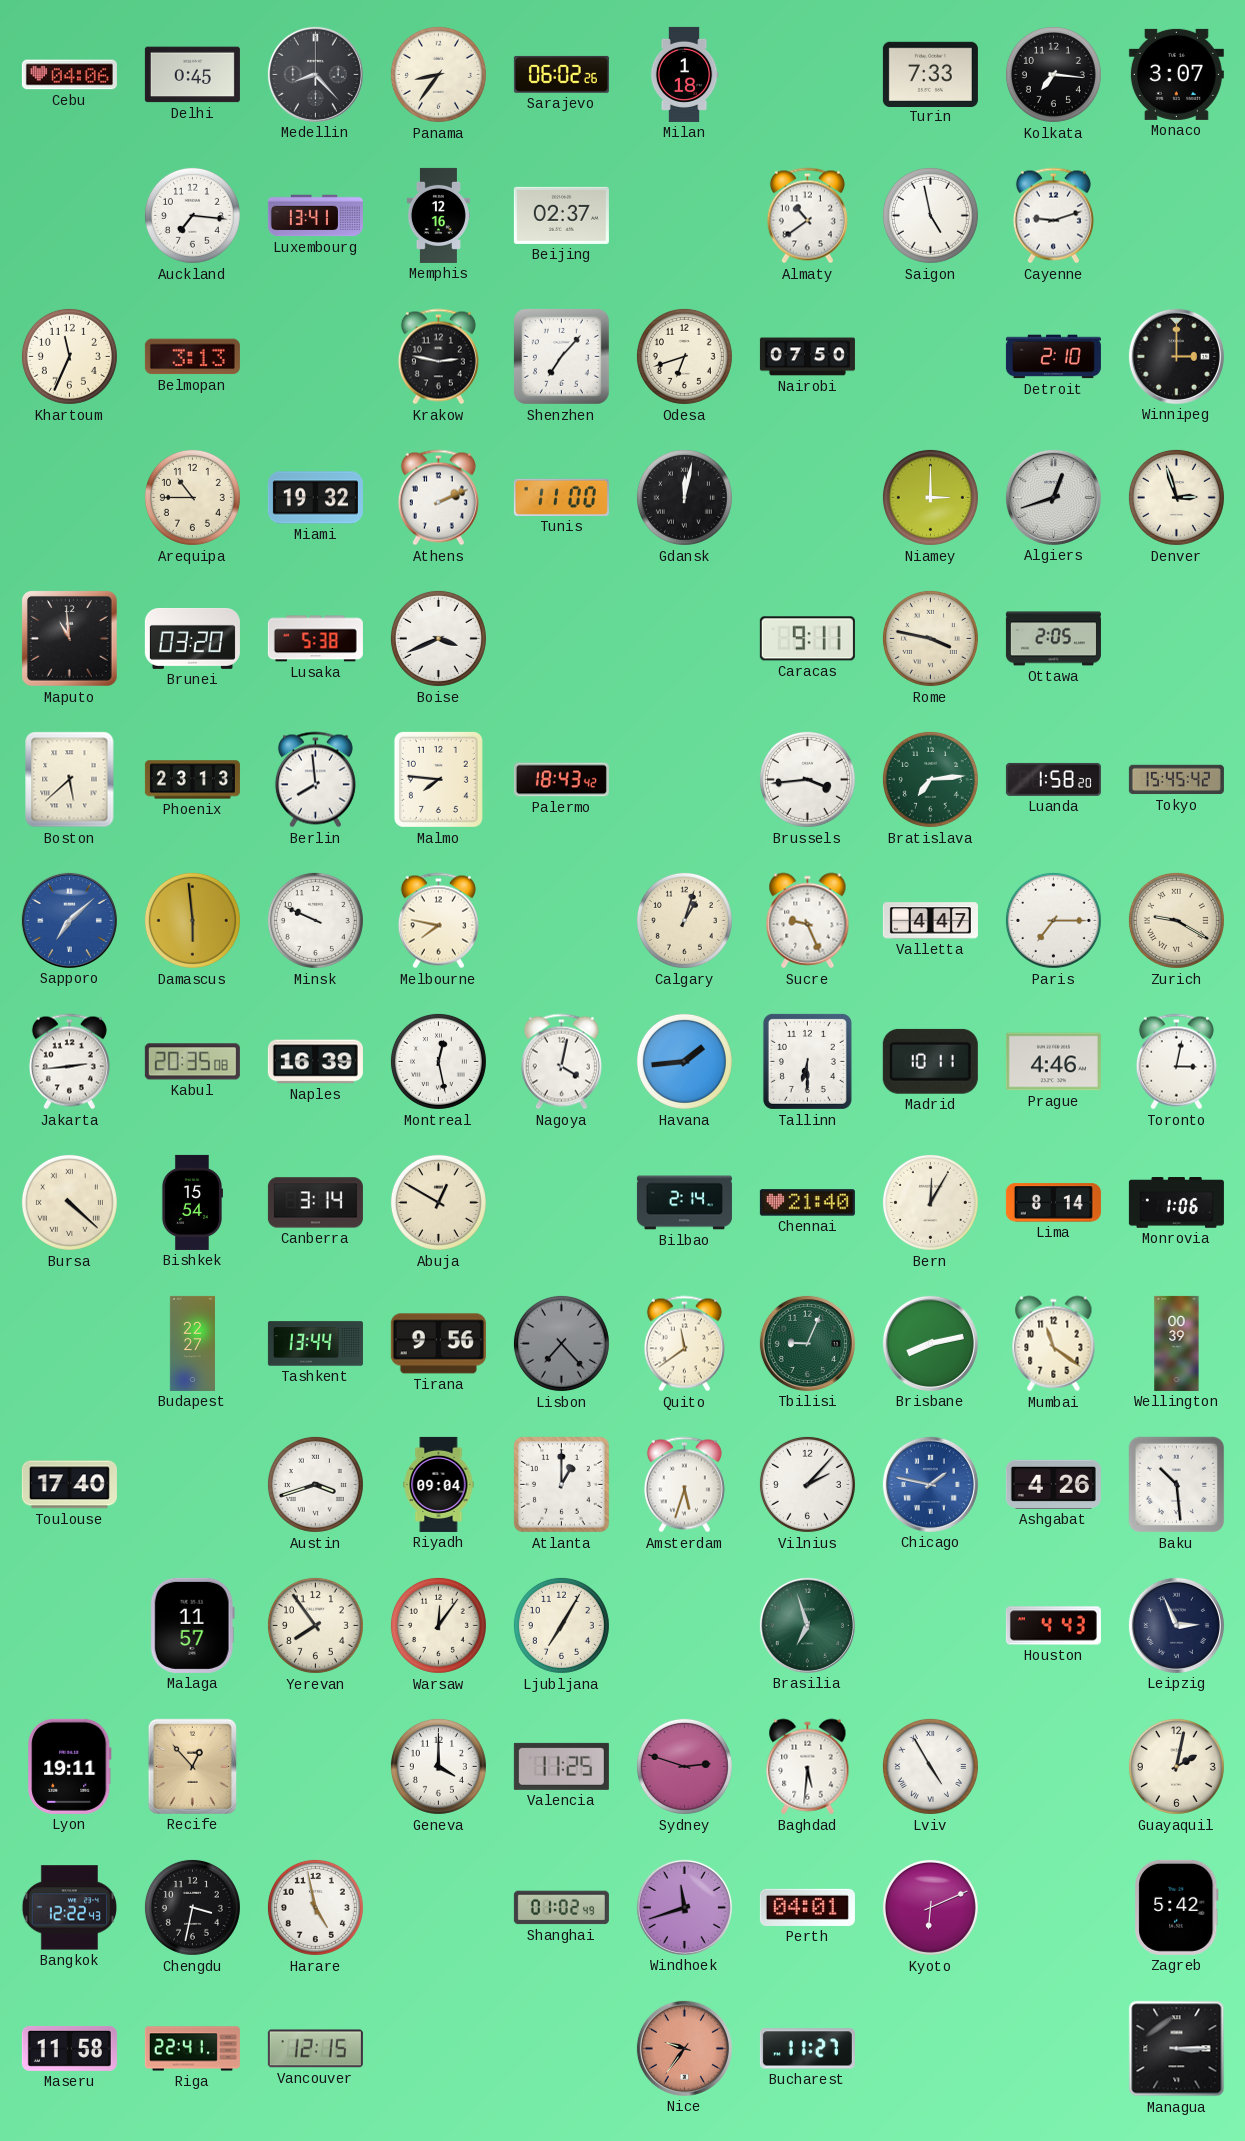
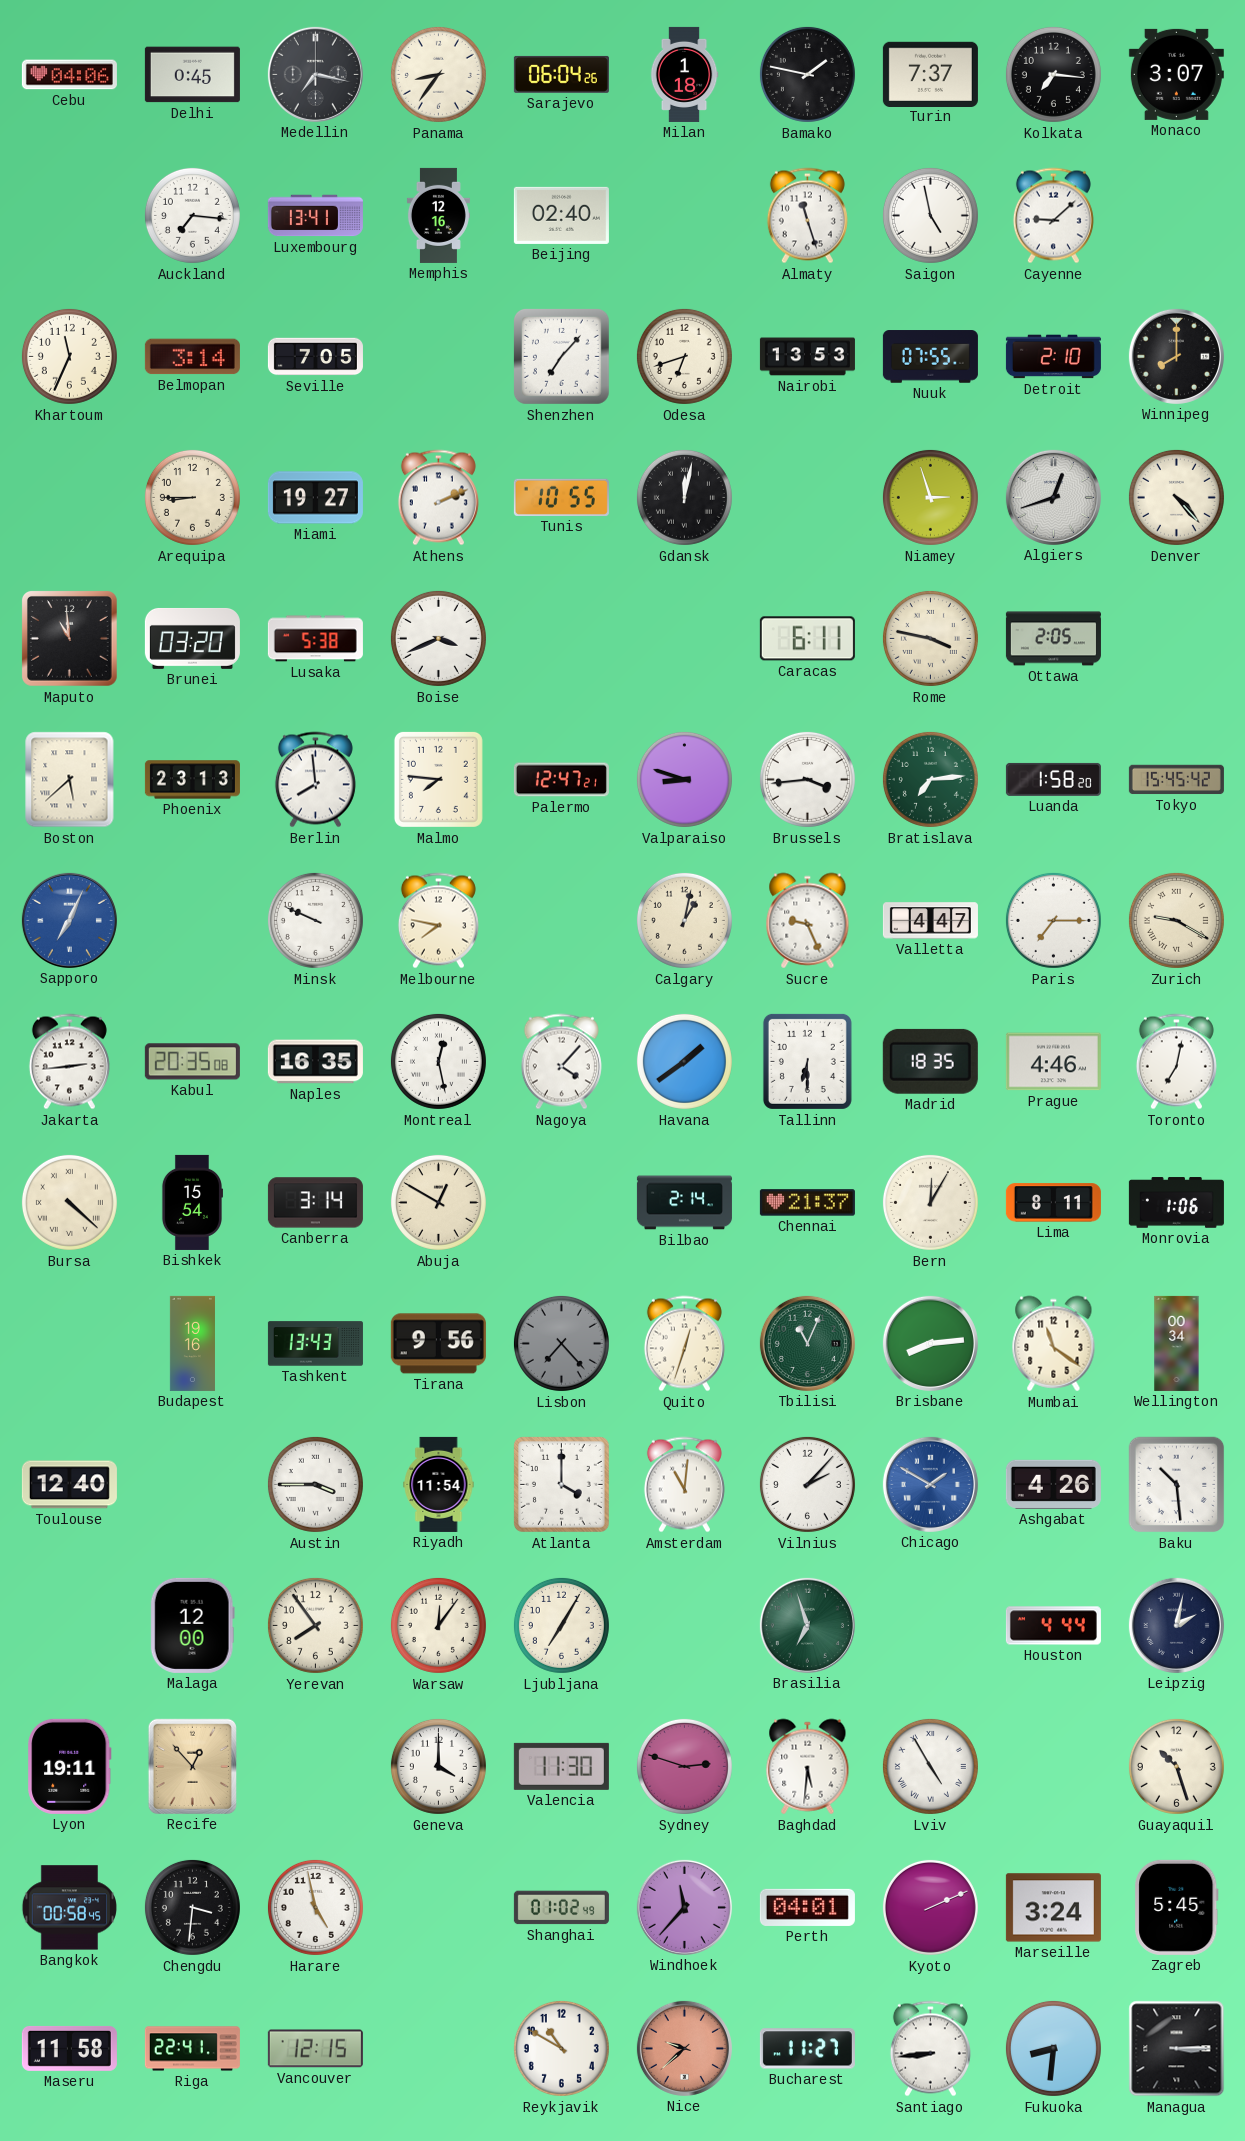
Medellin: 8:23 -> 7:17
Sarajevo: 06:02 -> 06:04
Bamako: none -> 1:47
Turin: 7:33 -> 7:37
Beijing: 02:37 -> 02:40
Almaty: 10:39 -> 11:27
Cayenne: 9:12 -> 9:08
Belmopan: 3:13 -> 3:14
Seville: none -> 7:05
Krakow: 2:47 -> none
Nairobi: 07:50 -> 13:53
Nuuk: none -> 07:55
Winnipeg: 3:00 -> 8:00
Arequipa: 10:45 -> 8:45
Miami: 19:32 -> 19:27
Tunis: 11:00 -> 10:55
Niamey: 3:00 -> 2:57
Denver: 2:57 -> 4:23
Caracas: 9:11 -> 6:11
Palermo: 18:43 -> 12:47
Valparaiso: none -> 8:48
Sapporo: 7:08 -> 7:04
Damascus: 5:59 -> none
Calgary: 1:03 -> 1:02
Naples: 16:39 -> 16:35
Nagoya: 4:02 -> 4:07
Havana: 1:44 -> 1:39
Madrid: 10:11 -> 18:35
Toronto: 3:02 -> 7:02
Chennai: 21:40 -> 21:37
Lima: 8:14 -> 8:11
Budapest: 22:27 -> 19:16
Tashkent: 13:44 -> 13:43
Quito: 11:39 -> 12:33
Tbilisi: 9:04 -> 11:04
Brisbane: 8:13 -> 8:14
Wellington: 00:39 -> 00:34
Toulouse: 17:40 -> 12:40
Austin: 3:42 -> 3:45
Riyadh: 09:04 -> 11:54
Atlanta: 1:00 -> 4:00
Amsterdam: 5:33 -> 11:01
Chicago: 1:47 -> 1:50
Malaga: 11:57 -> 12:00
Houston: 4:43 -> 4:44
Leipzig: 2:56 -> 2:02
Valencia: 11:25 -> 11:30
Guayaquil: 2:02 -> 10:27
Bangkok: 12:22 -> 00:58
Chengdu: 3:32 -> 3:31
Windhoek: 11:42 -> 11:37
Kyoto: 6:11 -> 2:11
Marseille: none -> 3:24
Zagreb: 5:42 -> 5:45
Reykjavik: none -> 10:50
Nice: 9:36 -> 9:38
Santiago: none -> 8:44
Fukuoka: none -> 8:31
